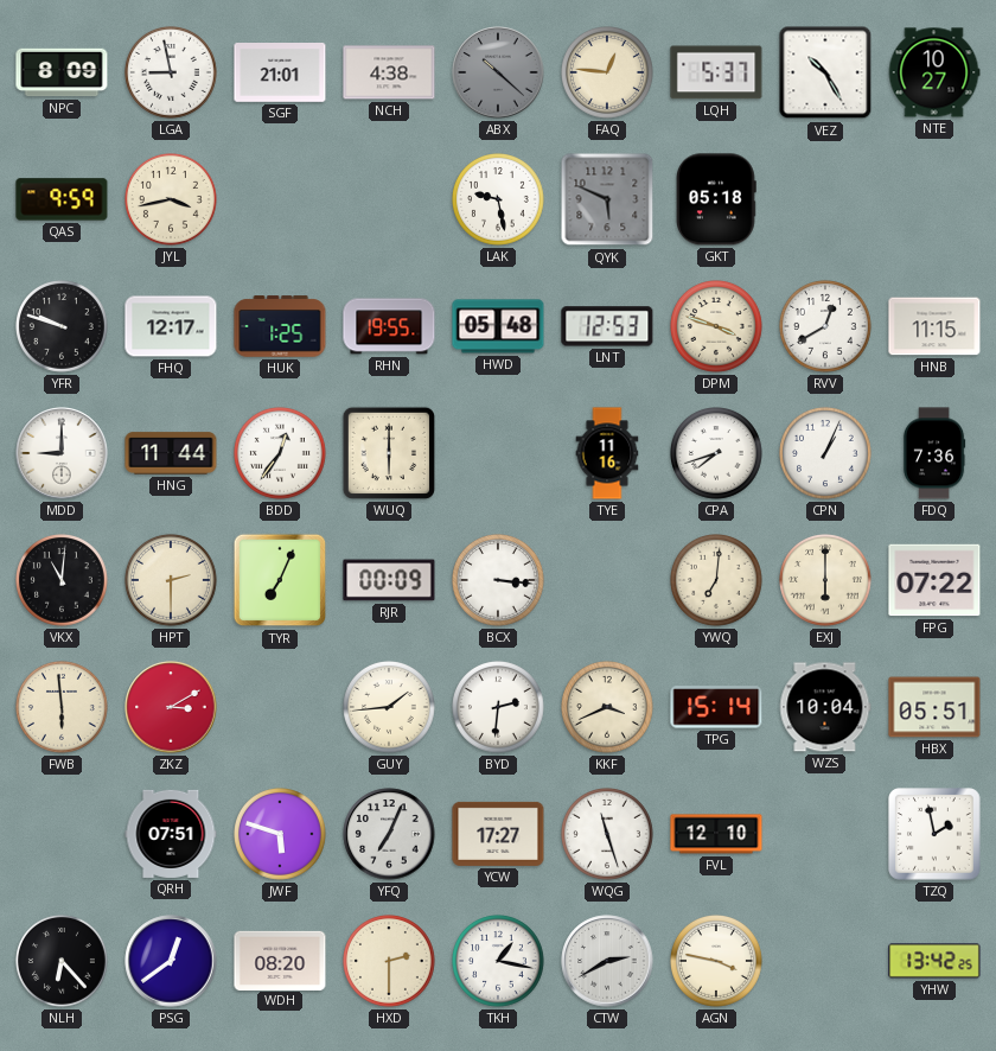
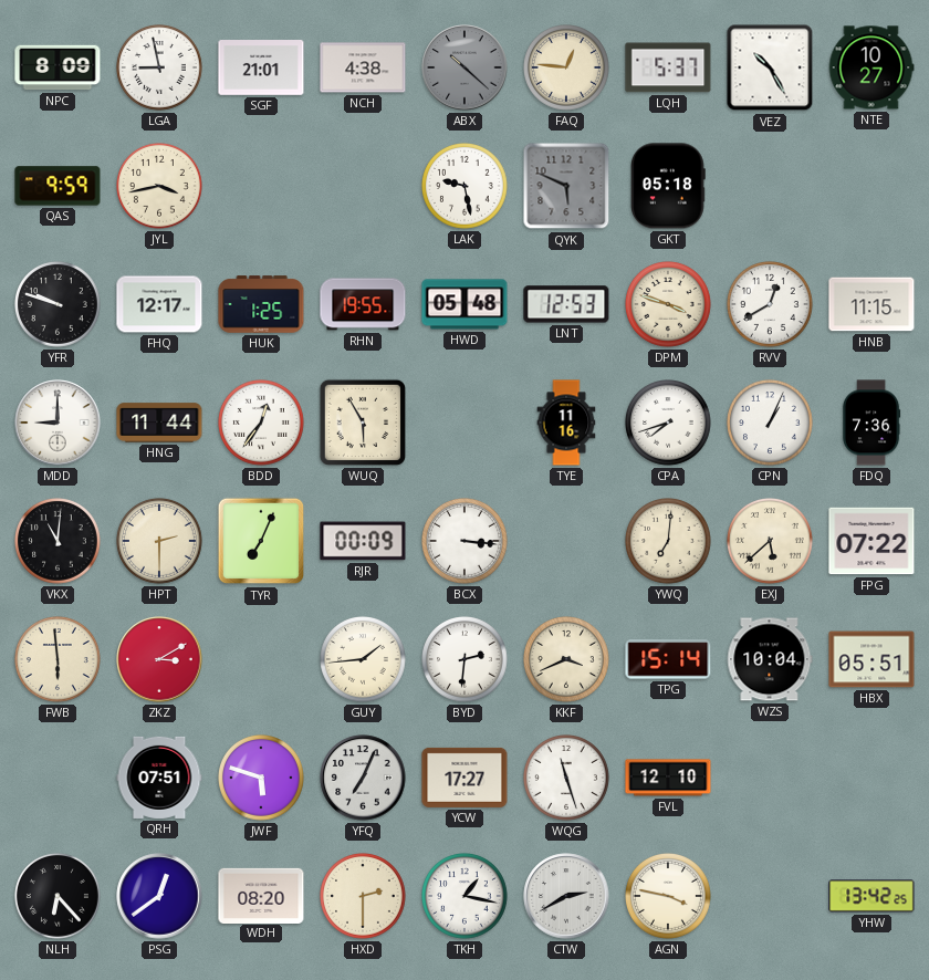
WUQ: 6:00 -> 5:55
EXJ: 6:00 -> 5:38
TZQ: 1:58 -> none
